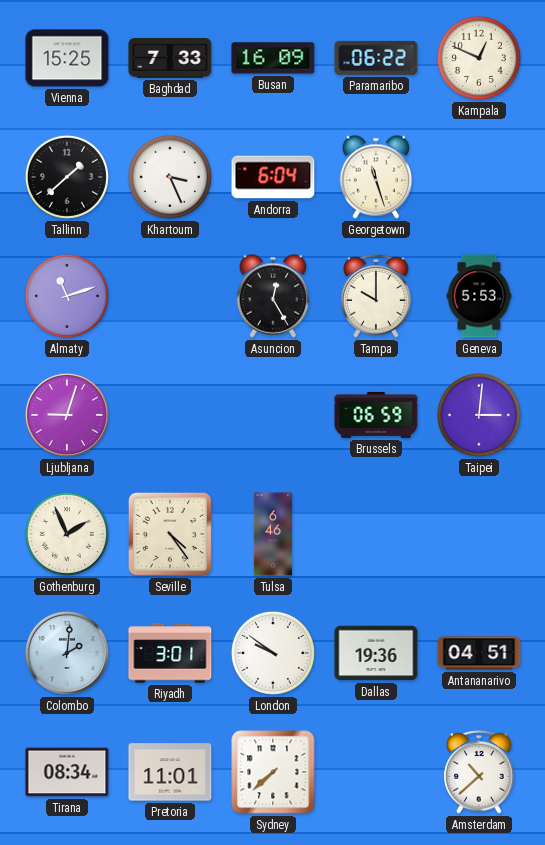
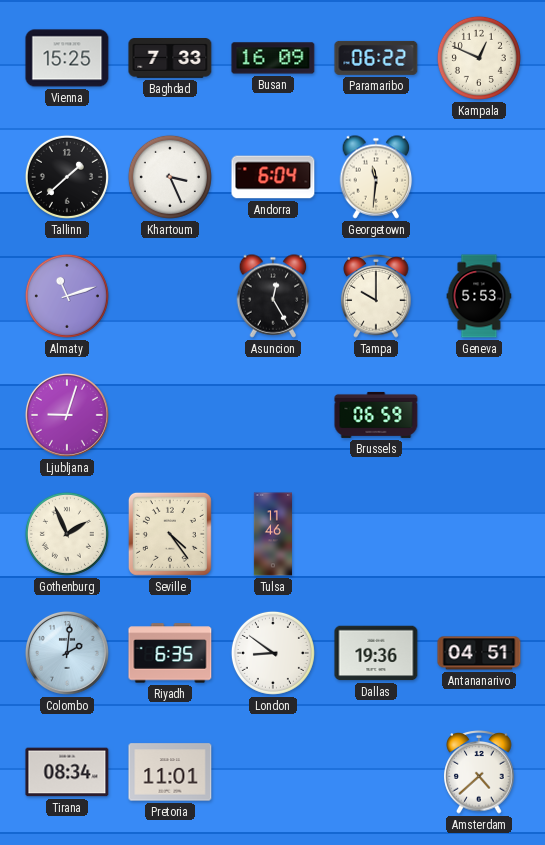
Georgetown: 11:27 -> 11:31
Taipei: 3:01 -> none
Tulsa: 6:46 -> 11:46
Riyadh: 3:01 -> 6:35
London: 9:51 -> 8:51
Sydney: 7:38 -> none
Amsterdam: 10:38 -> 4:38
